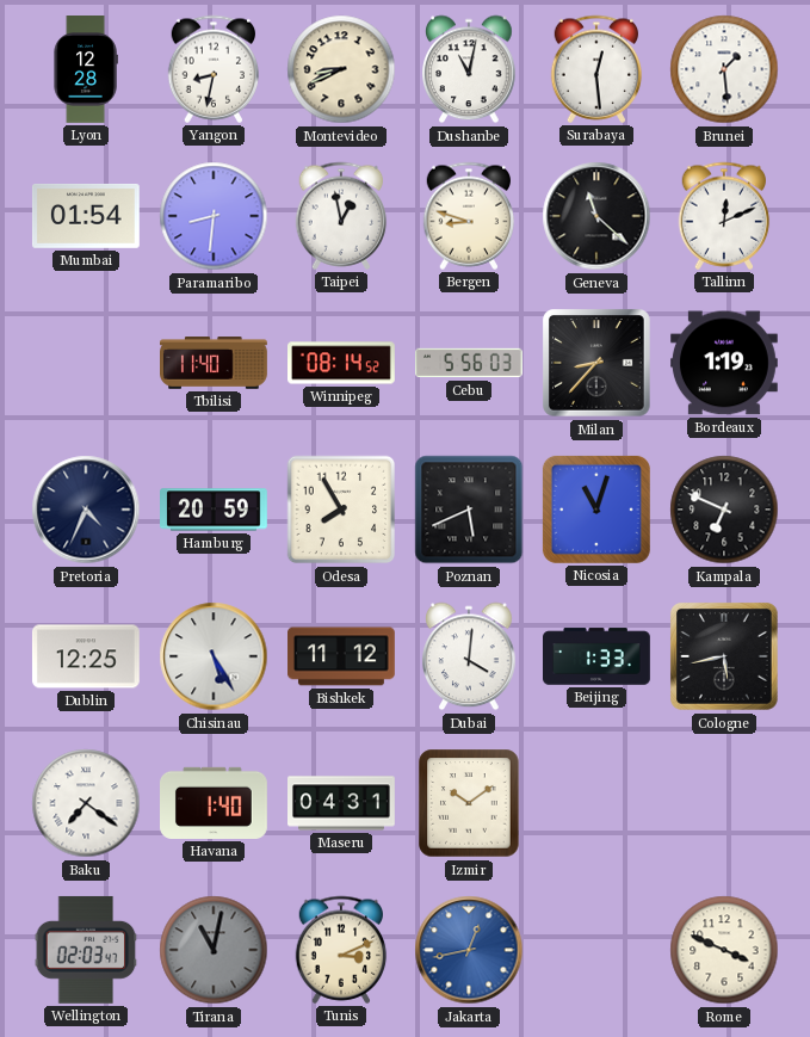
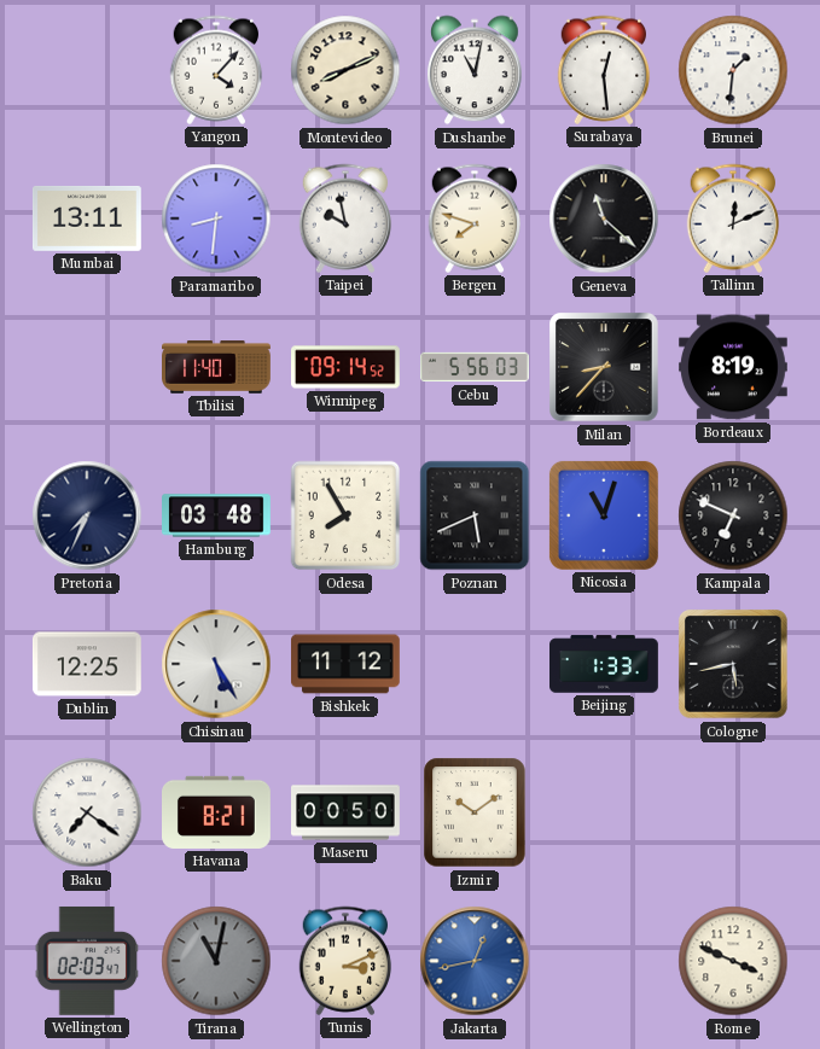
Lyon: 12:28 -> none
Yangon: 8:32 -> 4:07
Montevideo: 8:41 -> 8:11
Brunei: 1:29 -> 1:31
Mumbai: 01:54 -> 13:11
Taipei: 12:58 -> 9:58
Bergen: 8:48 -> 7:48
Winnipeg: 08:14 -> 09:14
Bordeaux: 1:19 -> 8:19
Pretoria: 4:34 -> 7:34
Hamburg: 20:59 -> 03:48
Dubai: 4:01 -> none
Havana: 1:40 -> 8:21
Maseru: 04:31 -> 00:50
